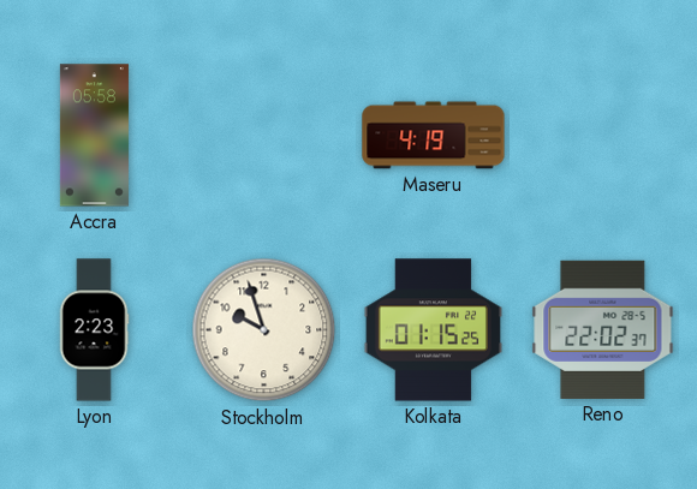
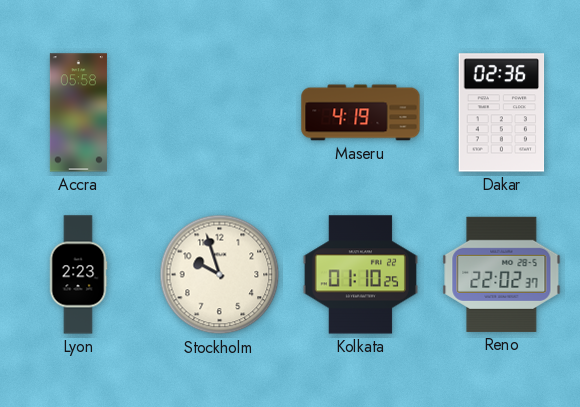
Dakar: none -> 02:36
Kolkata: 01:15 -> 01:10
